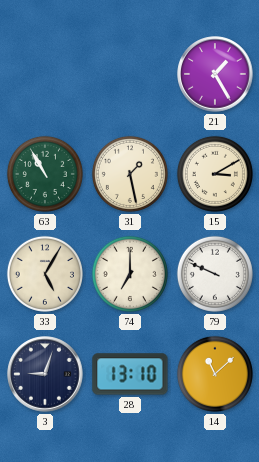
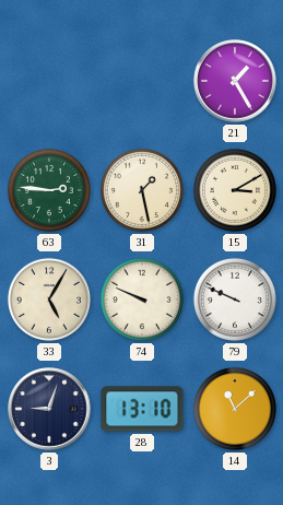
63: 10:55 -> 2:46
74: 7:00 -> 9:49
